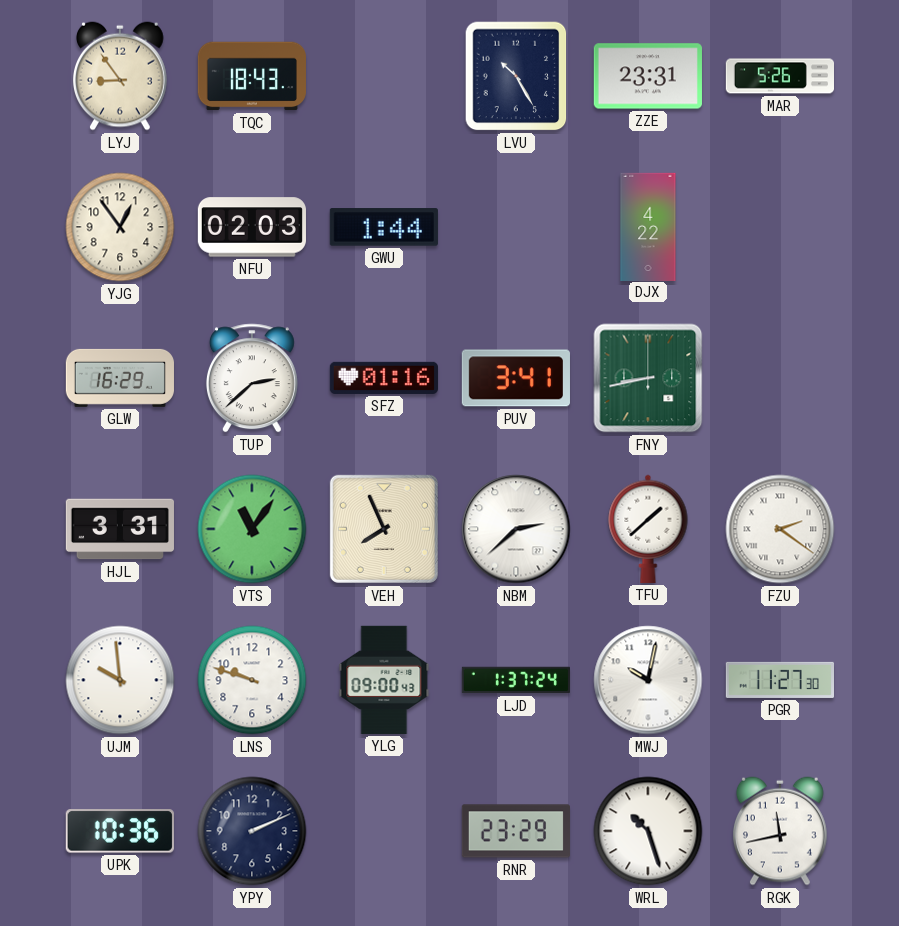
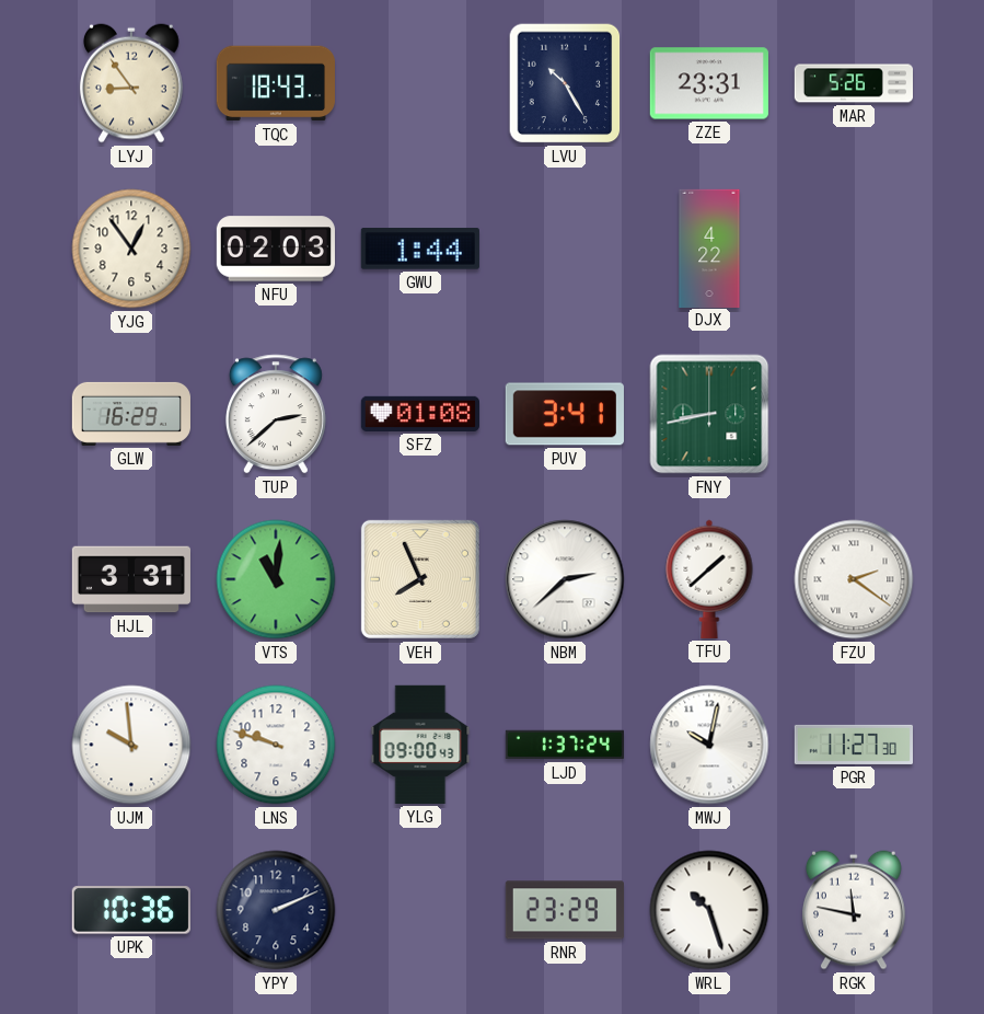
SFZ: 01:16 -> 01:08
VTS: 11:06 -> 11:01
RGK: 11:43 -> 11:47
